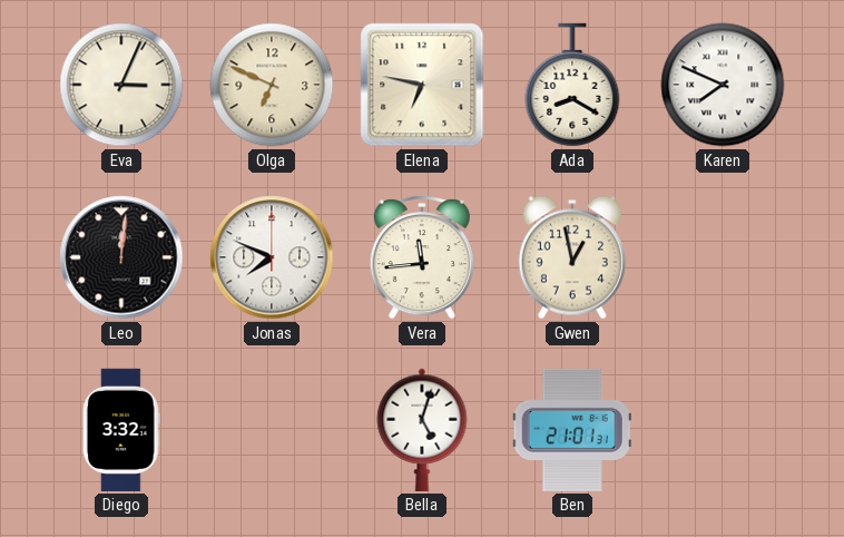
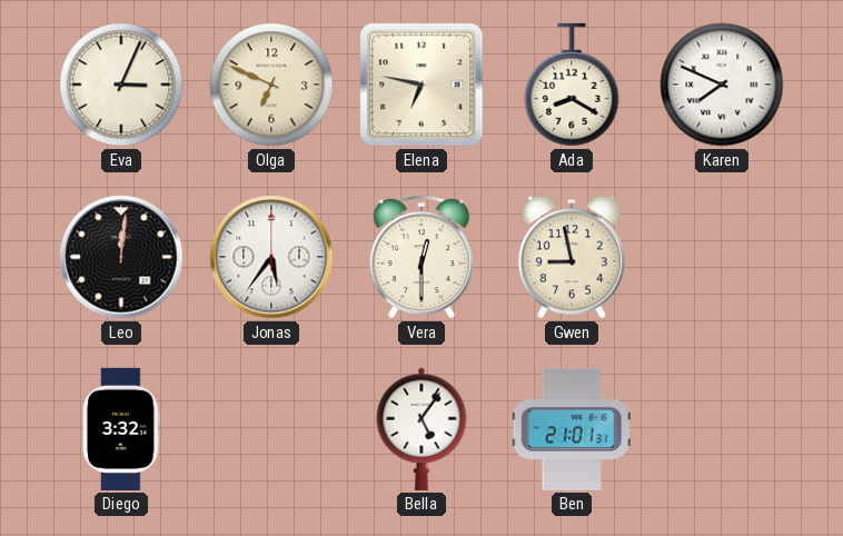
Jonas: 7:49 -> 5:36
Vera: 11:44 -> 12:30
Gwen: 12:58 -> 8:58
Bella: 5:03 -> 5:06
